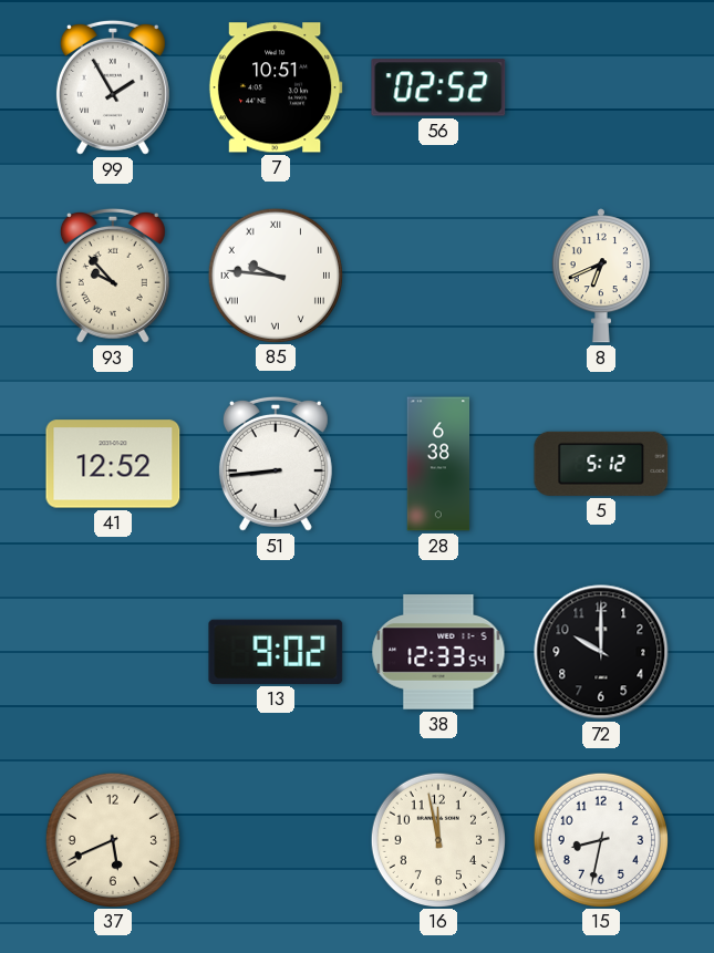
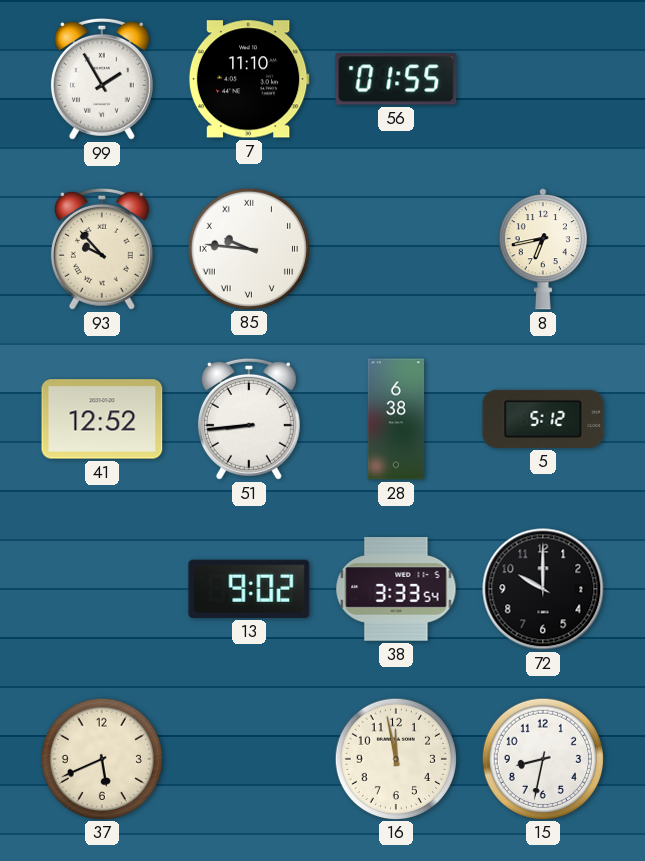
7: 10:51 -> 11:10
56: 02:52 -> 01:55
8: 6:41 -> 6:43
38: 12:33 -> 3:33
